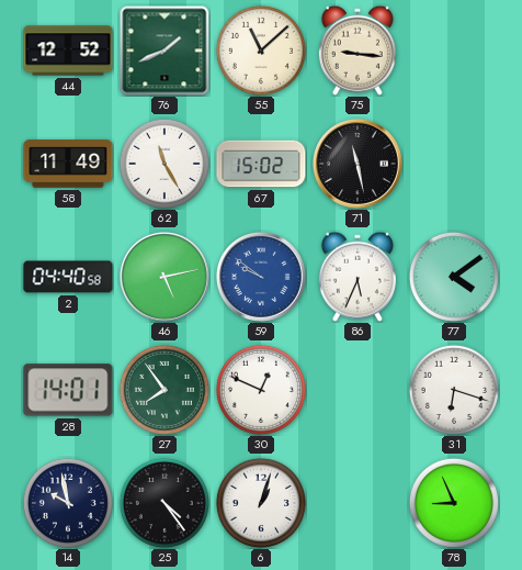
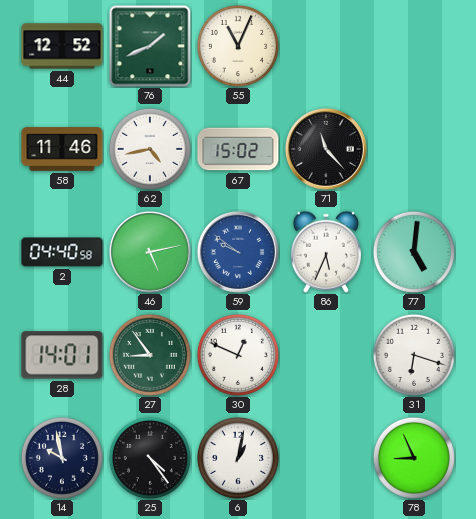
55: 11:08 -> 11:04
75: 9:16 -> none
58: 11:49 -> 11:46
62: 11:25 -> 4:43
71: 11:28 -> 11:23
77: 4:09 -> 5:01
27: 7:54 -> 8:54
6: 1:03 -> 1:02
